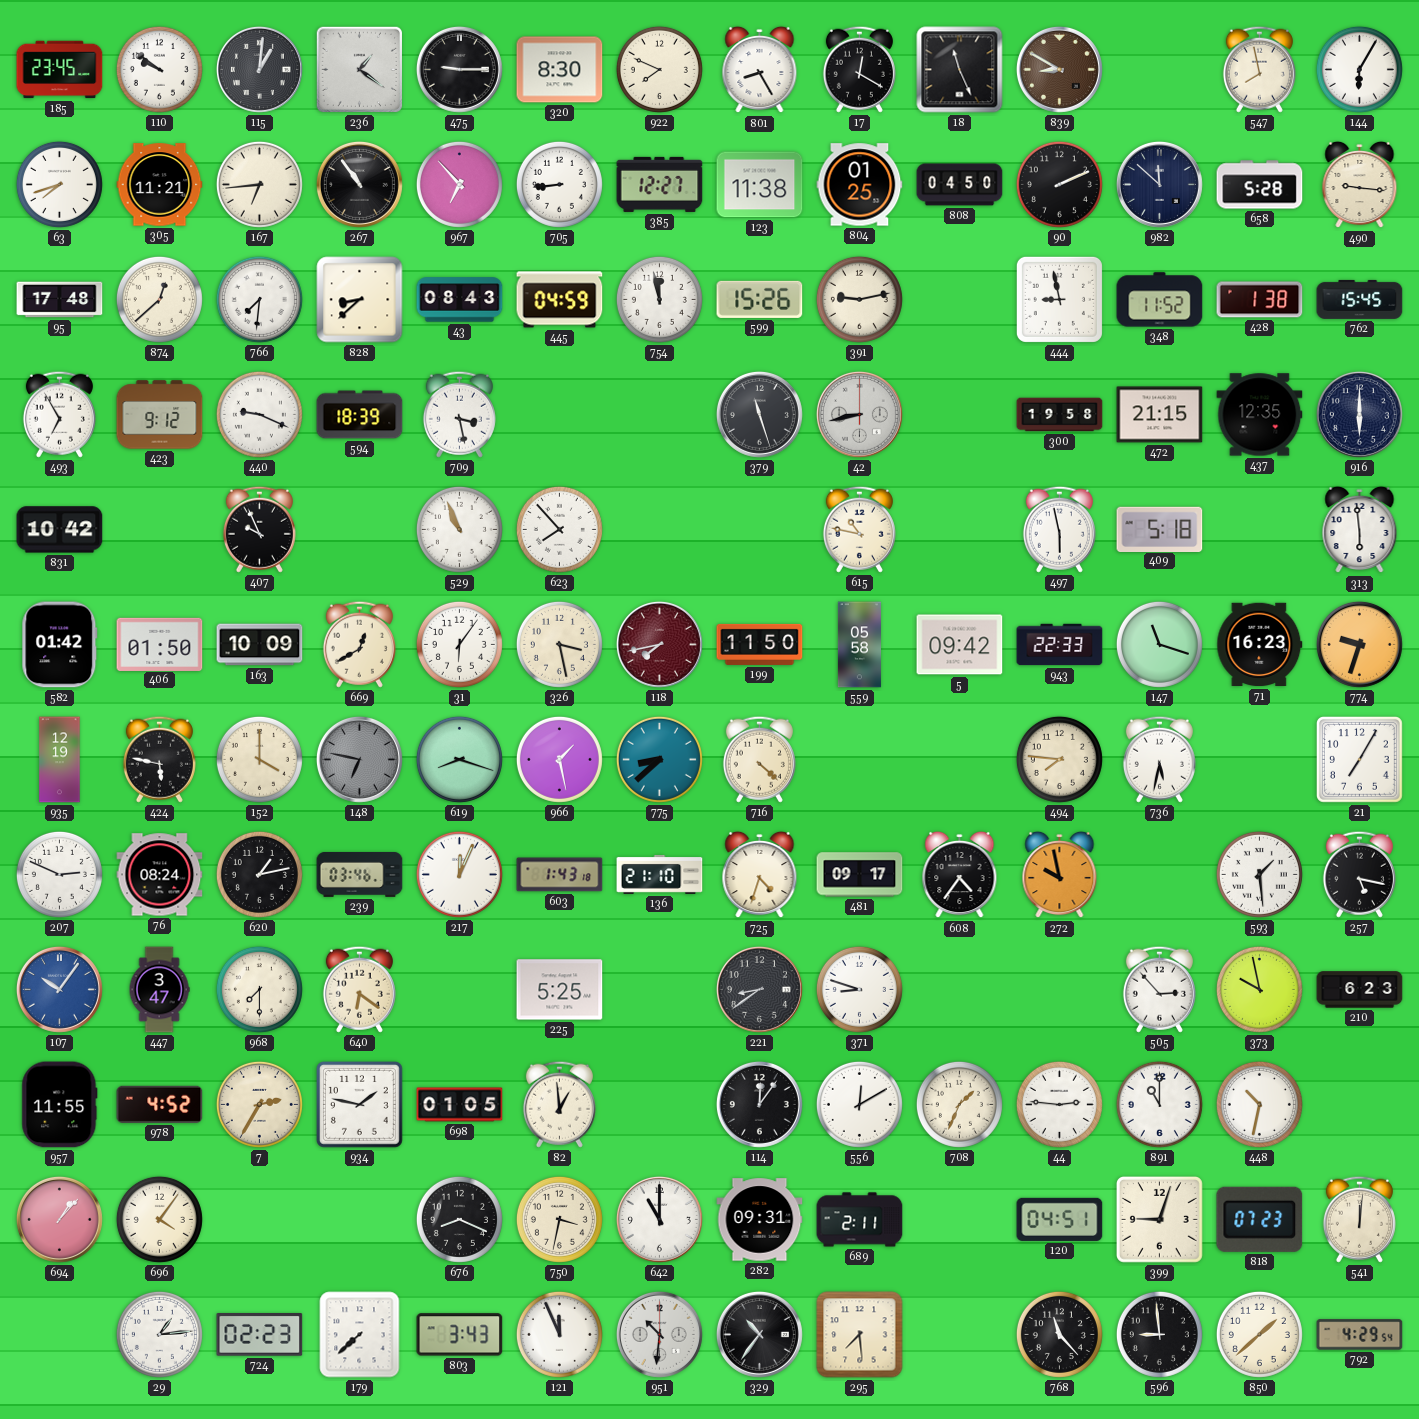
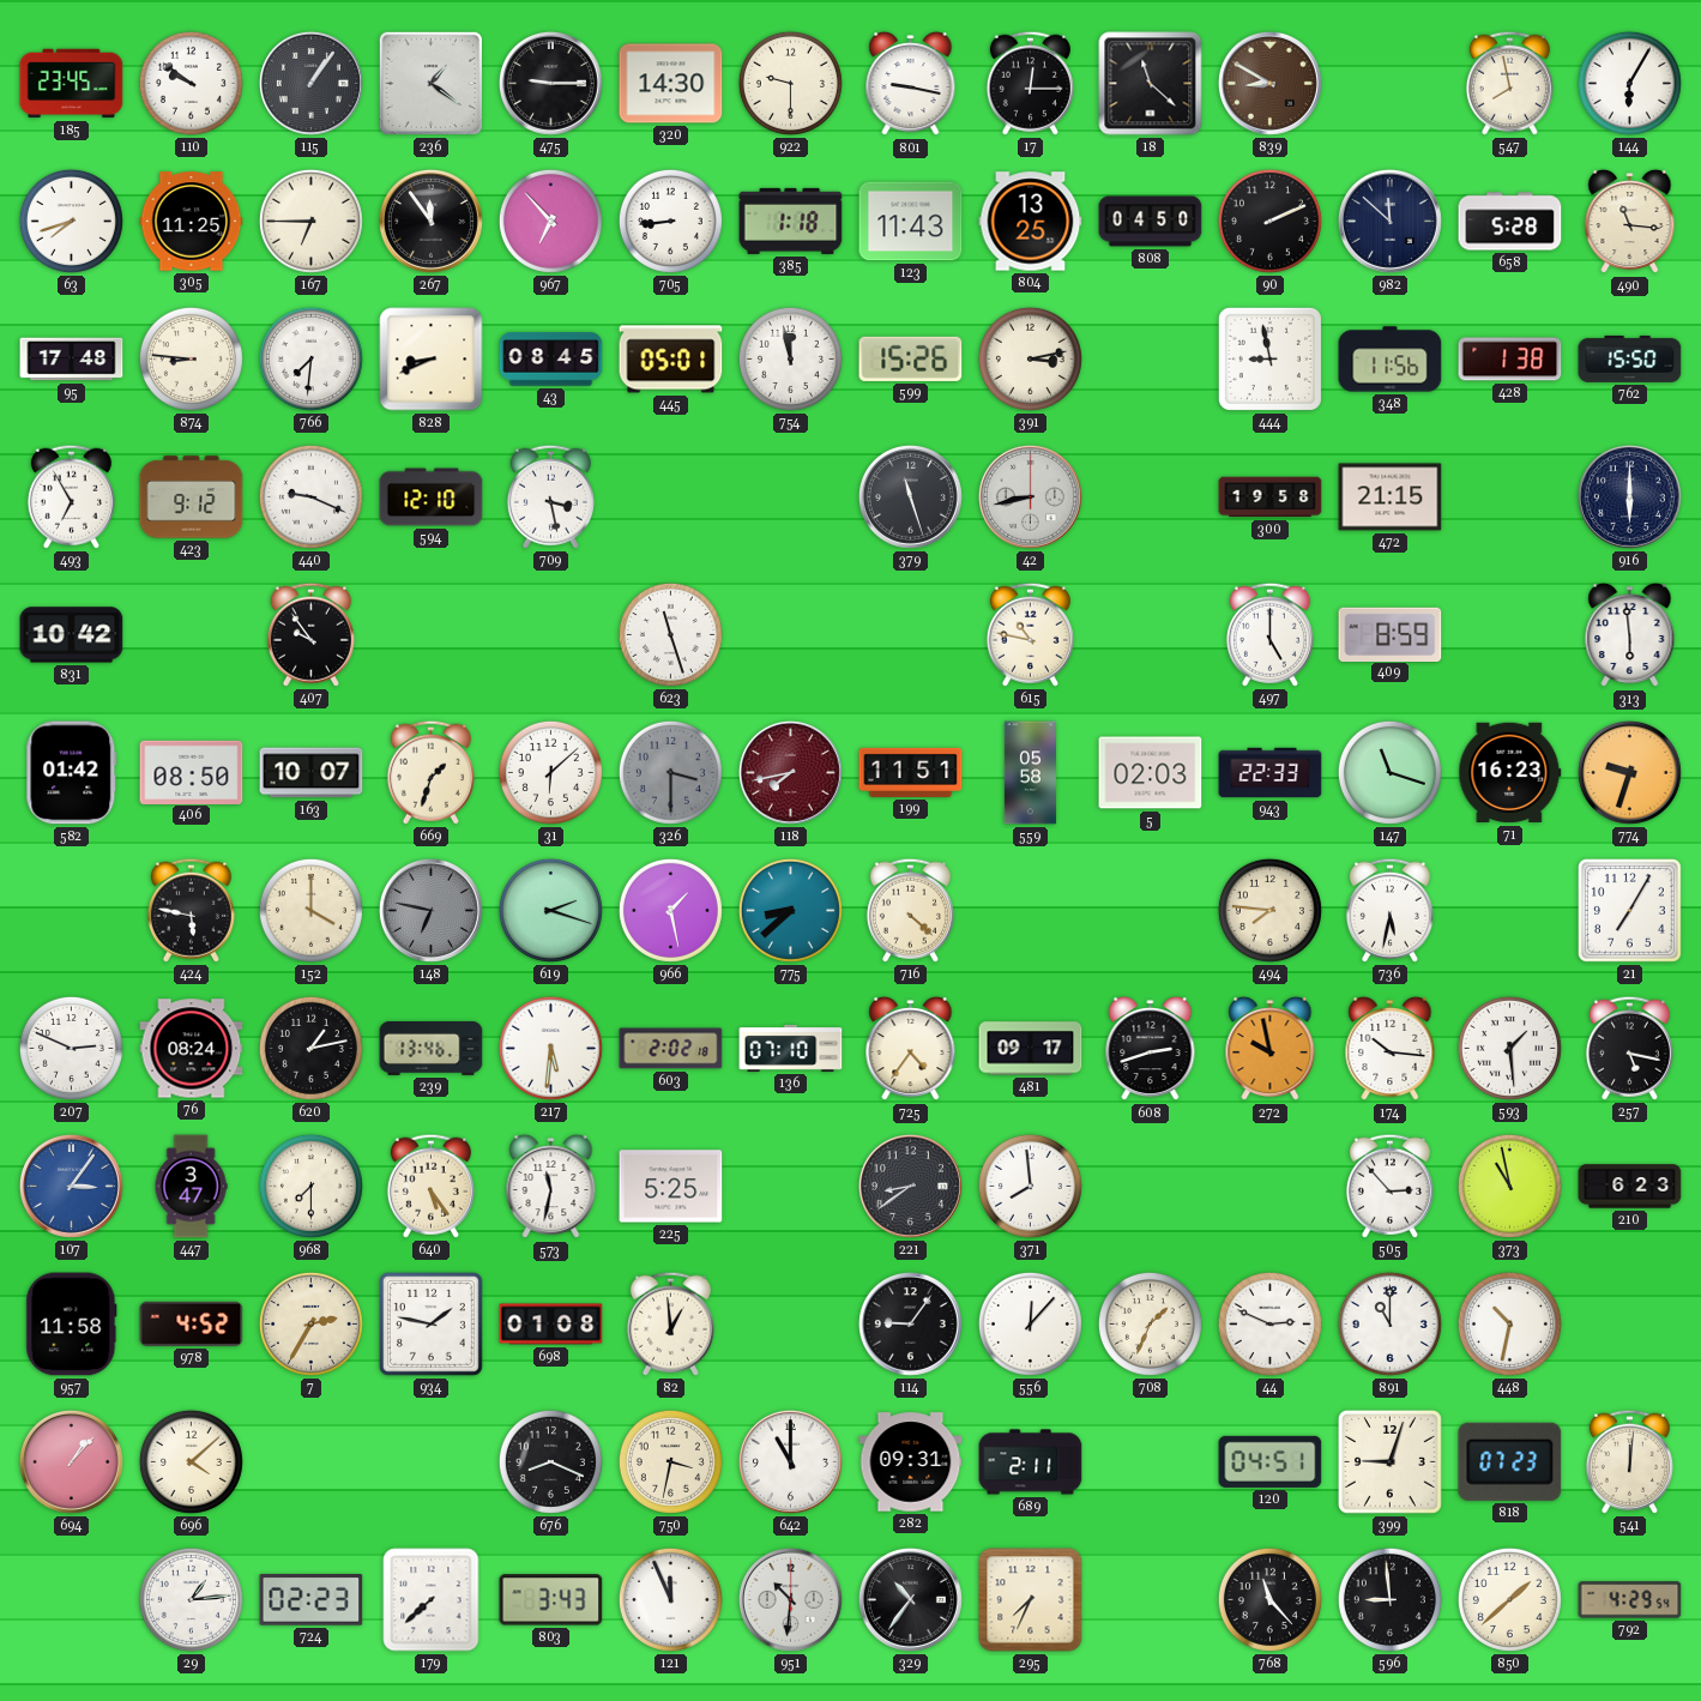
115: 1:01 -> 1:06
320: 8:30 -> 14:30
922: 7:49 -> 9:30
801: 8:25 -> 9:17
17: 12:20 -> 12:15
18: 11:26 -> 11:22
305: 11:21 -> 11:25
167: 6:44 -> 6:45
267: 10:54 -> 11:54
385: 12:27 -> 1:18
123: 11:38 -> 11:43
804: 01:25 -> 13:25
490: 9:16 -> 11:16
874: 12:38 -> 8:46
828: 8:38 -> 8:41
43: 08:43 -> 08:45
445: 04:59 -> 05:01
391: 9:13 -> 3:13
348: 11:52 -> 11:56
762: 15:45 -> 15:50
594: 18:39 -> 12:10
437: 12:35 -> none
407: 9:56 -> 9:54
529: 10:56 -> none
623: 7:53 -> 11:27
497: 5:58 -> 5:00
409: 5:18 -> 8:59
406: 01:50 -> 08:50
163: 10:09 -> 10:07
669: 12:40 -> 1:33
31: 6:06 -> 6:08
326: 3:28 -> 3:30
326 dial: cream -> grey
199: 11:50 -> 11:51
5: 09:42 -> 02:03
935: 12:19 -> none
619: 8:18 -> 2:18
239: 03:46 -> 13:46
217: 12:04 -> 5:31
603: 1:43 -> 2:02
136: 21:10 -> 07:10
725: 4:33 -> 4:36
608: 4:36 -> 2:42
174: none -> 10:16
107: 10:06 -> 3:06
640: 6:21 -> 5:24
573: none -> 11:32
371: 8:48 -> 7:59
373: 9:58 -> 10:58
957: 11:55 -> 11:58
698: 01:05 -> 01:08
114: 12:06 -> 9:06
556: 12:10 -> 12:07
44: 2:46 -> 2:49
696: 4:06 -> 4:08
295: 7:29 -> 7:34
